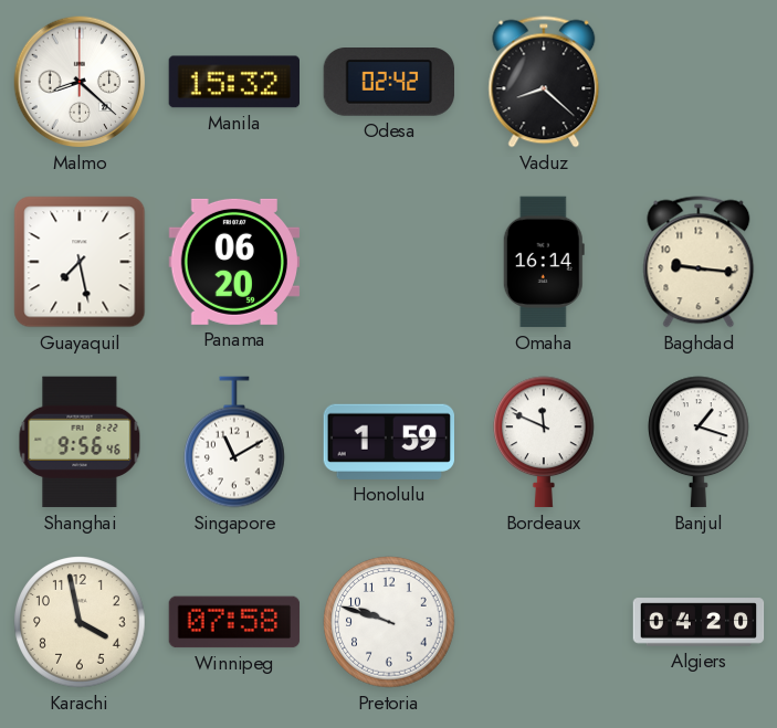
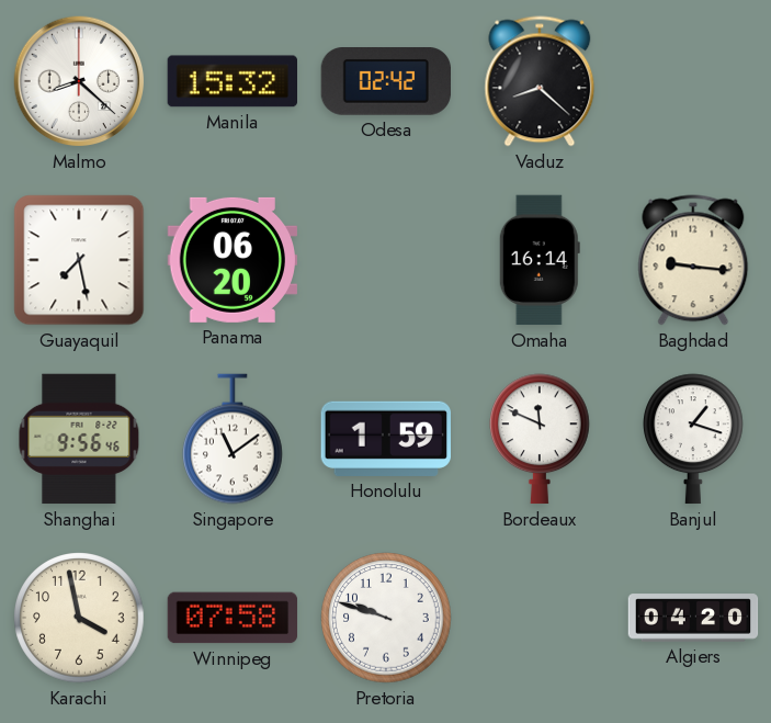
Singapore: 11:10 -> 11:09
